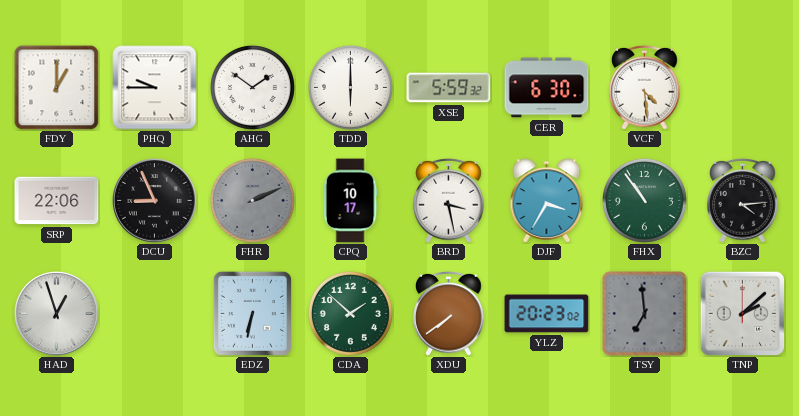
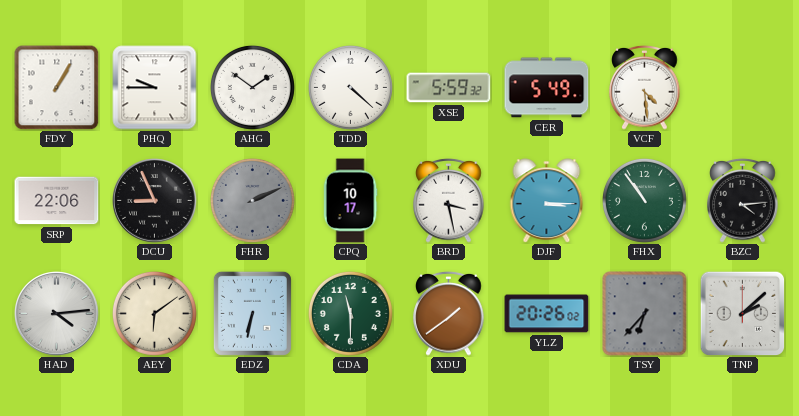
FDY: 1:00 -> 1:05
TDD: 6:00 -> 4:22
CER: 6:30 -> 5:49
DJF: 3:35 -> 3:15
HAD: 12:57 -> 4:14
AEY: none -> 6:09
CDA: 1:52 -> 11:30
XDU: 7:39 -> 1:39
YLZ: 20:23 -> 20:26
TSY: 6:59 -> 6:37
